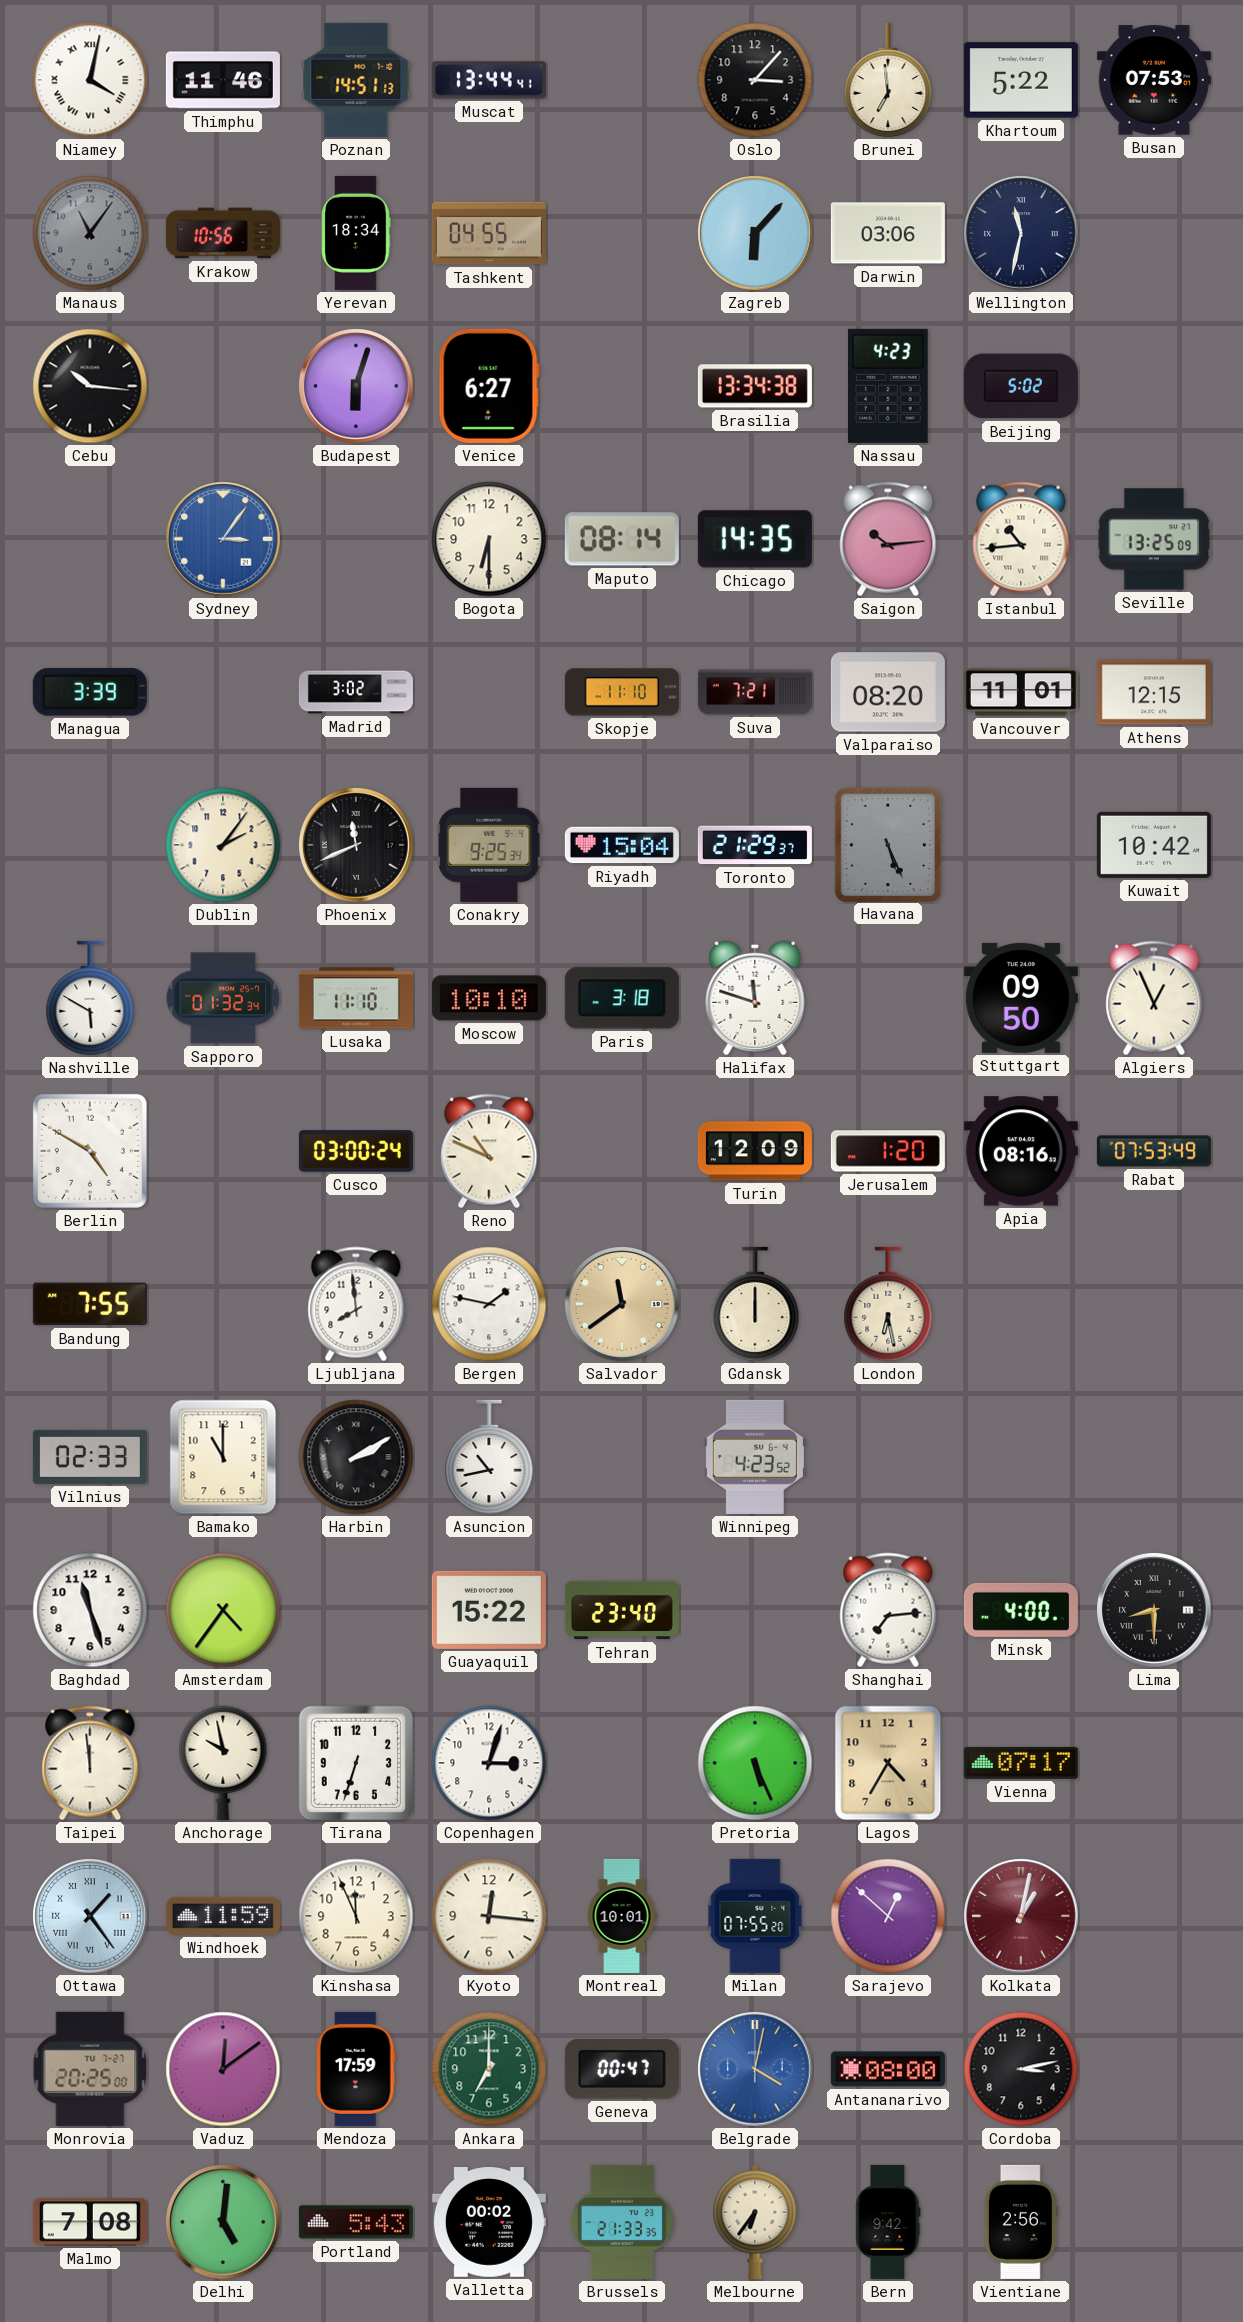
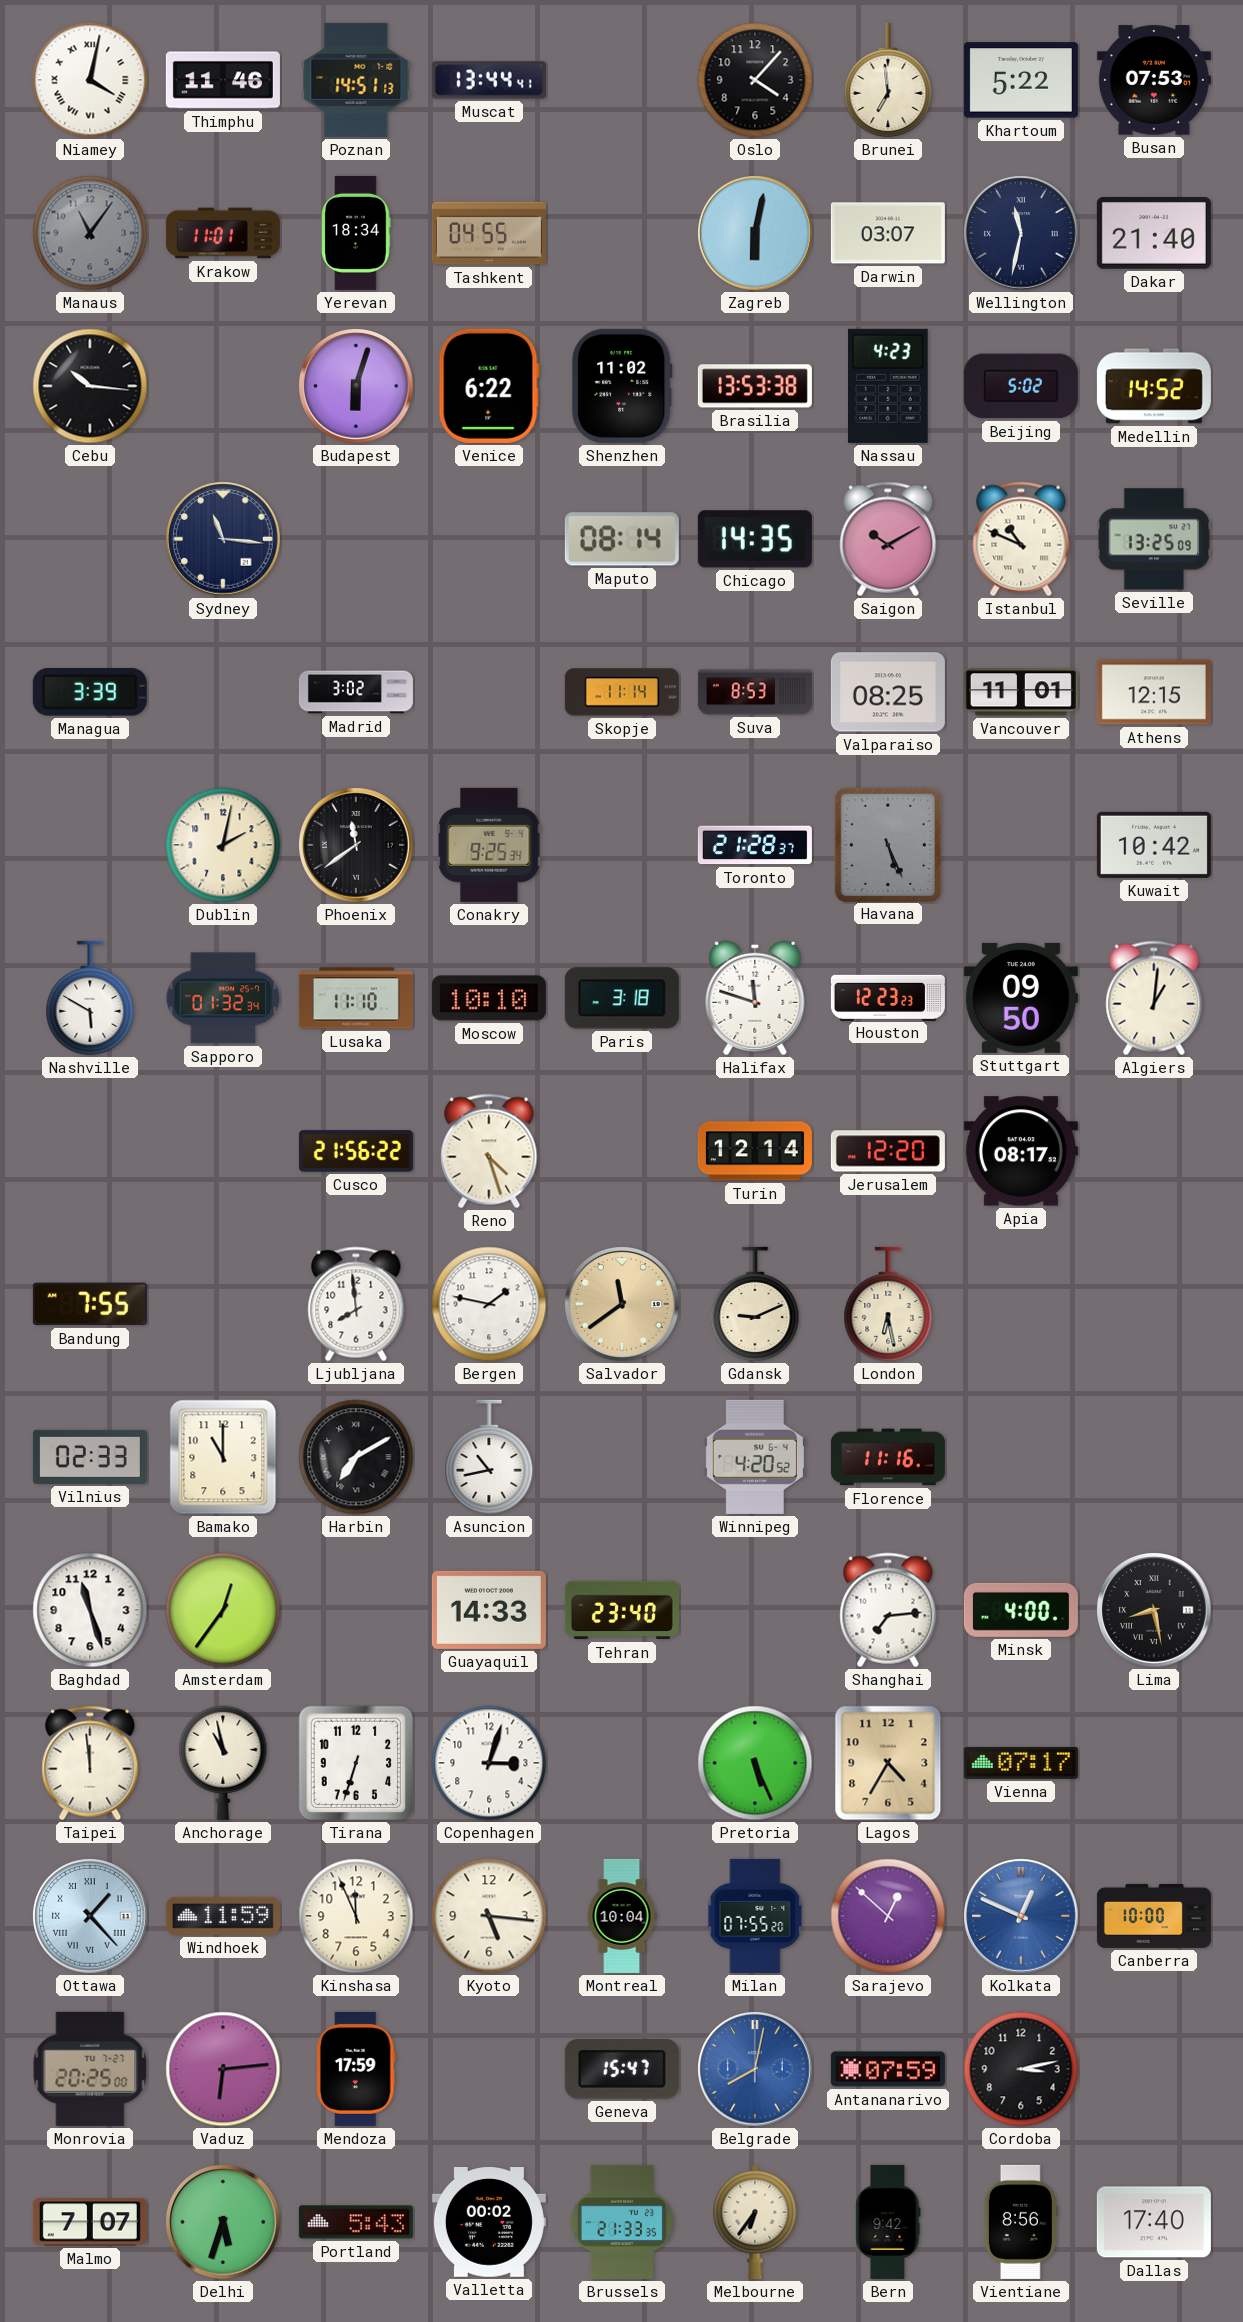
Oslo: 3:07 -> 4:07
Krakow: 10:56 -> 11:01
Zagreb: 6:07 -> 6:02
Darwin: 03:06 -> 03:07
Dakar: none -> 21:40
Venice: 6:27 -> 6:22
Shenzhen: none -> 11:02
Brasilia: 13:34 -> 13:53
Medellin: none -> 14:52
Sydney: 3:06 -> 11:16
Sydney dial: blue -> navy
Bogota: 6:30 -> none
Saigon: 10:14 -> 10:10
Istanbul: 10:44 -> 10:49
Skopje: 11:10 -> 11:14
Suva: 7:21 -> 8:53
Valparaiso: 08:20 -> 08:25
Dublin: 2:06 -> 2:02
Phoenix: 11:41 -> 11:39
Riyadh: 15:04 -> none
Toronto: 21:29 -> 21:28
Houston: none -> 12:23
Algiers: 12:56 -> 1:01
Berlin: 4:50 -> none
Cusco: 03:00 -> 21:56
Reno: 10:49 -> 4:27
Turin: 12:09 -> 12:14
Jerusalem: 1:20 -> 12:20
Apia: 08:16 -> 08:17
Rabat: 07:53 -> none
Gdansk: 12:00 -> 9:11
Harbin: 2:10 -> 7:10
Winnipeg: 4:23 -> 4:20
Florence: none -> 11:16
Amsterdam: 4:36 -> 12:36
Guayaquil: 15:22 -> 14:33
Lima: 8:30 -> 8:28
Anchorage: 9:58 -> 10:58
Ottawa: 1:24 -> 1:23
Kyoto: 12:16 -> 5:16
Montreal: 10:01 -> 10:04
Kolkata: 1:02 -> 12:49
Kolkata dial: burgundy -> blue
Canberra: none -> 10:00
Vaduz: 12:09 -> 6:14
Ankara: 7:00 -> none
Geneva: 00:47 -> 15:47
Belgrade: 4:02 -> 8:02
Antananarivo: 08:00 -> 07:59
Malmo: 7:08 -> 7:07
Delhi: 5:01 -> 5:33
Vientiane: 2:56 -> 8:56
Dallas: none -> 17:40
